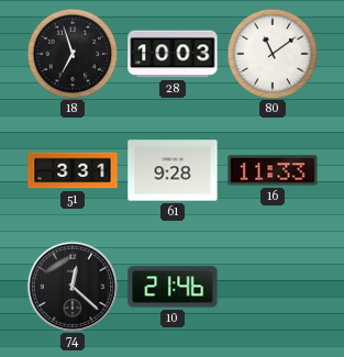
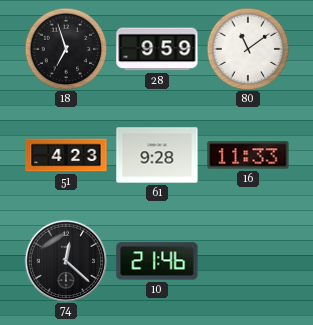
28: 10:03 -> 9:59
51: 3:31 -> 4:23
